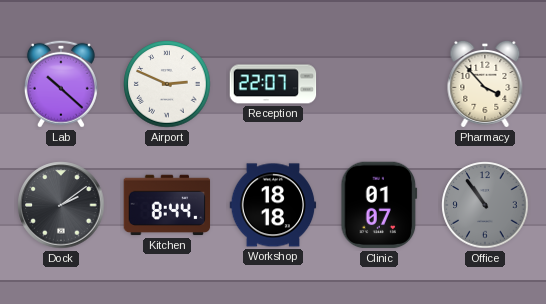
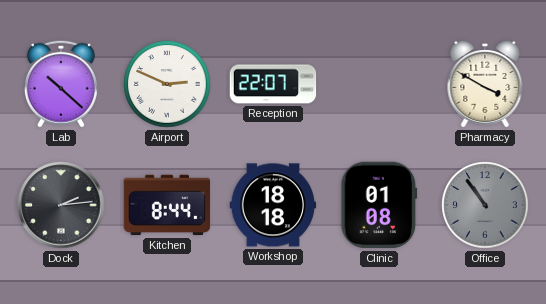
Pharmacy: 3:53 -> 3:50
Dock: 2:09 -> 2:14
Clinic: 01:07 -> 01:08
